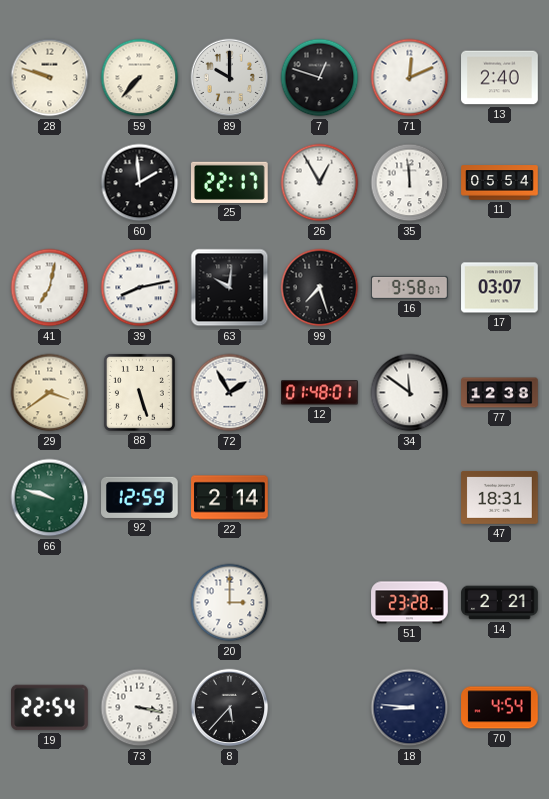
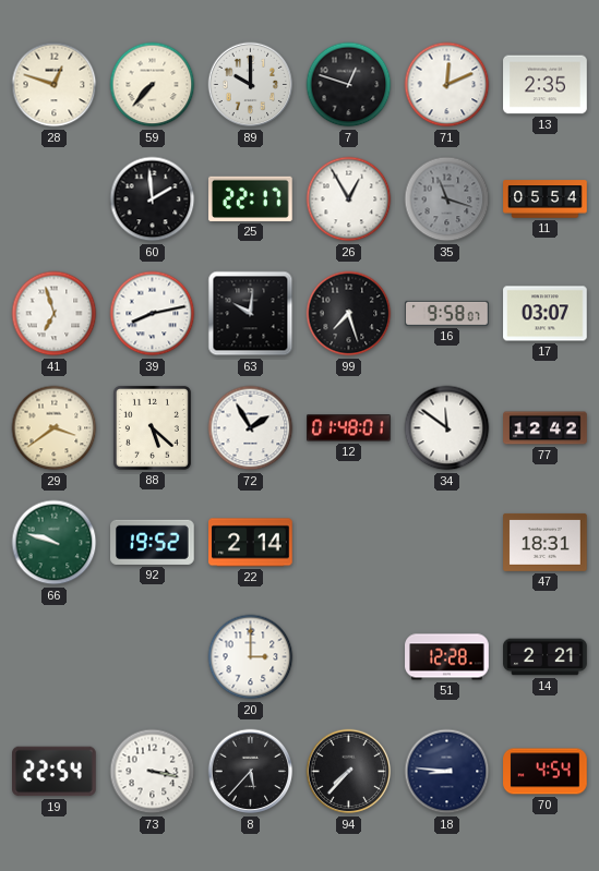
28: 9:48 -> 12:48
13: 2:40 -> 2:35
35: 11:59 -> 11:18
35 dial: white -> grey
41: 7:02 -> 6:57
88: 5:27 -> 5:22
77: 12:38 -> 12:42
92: 12:59 -> 19:52
51: 23:28 -> 12:28
94: none -> 7:37
